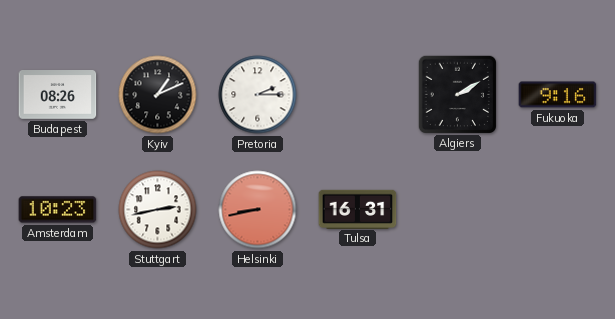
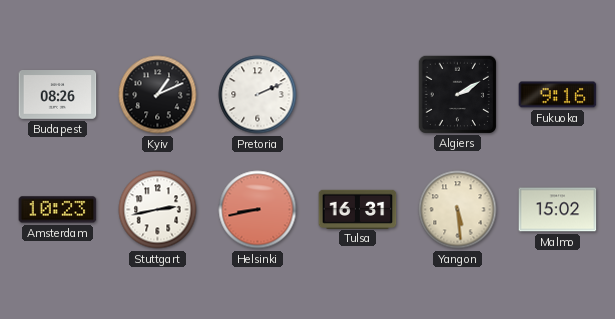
Pretoria: 2:15 -> 2:11
Yangon: none -> 5:29
Malmo: none -> 15:02
